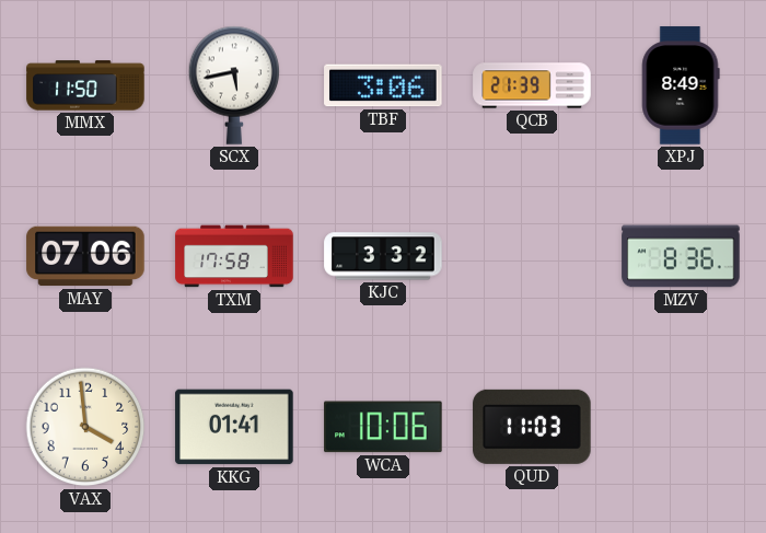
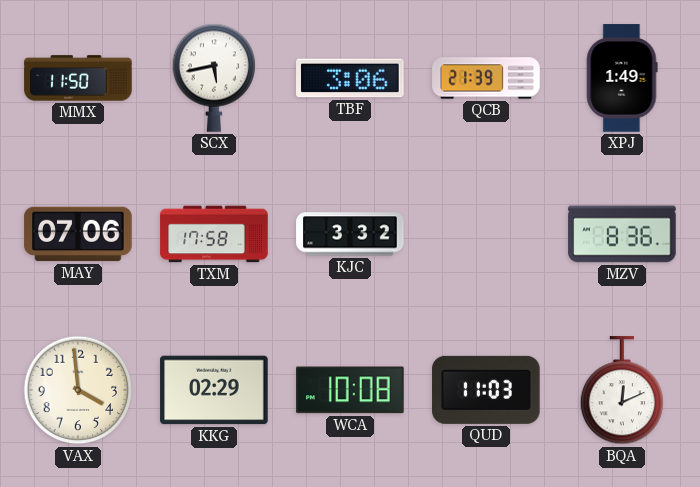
XPJ: 8:49 -> 1:49
KKG: 01:41 -> 02:29
WCA: 10:06 -> 10:08
BQA: none -> 12:11
